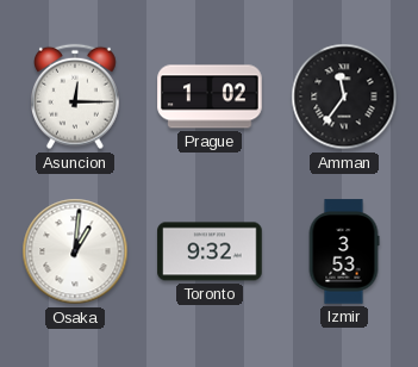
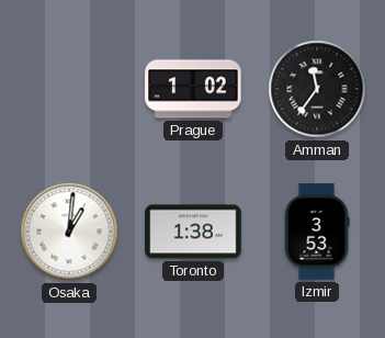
Asuncion: 12:15 -> none
Toronto: 9:32 -> 1:38
